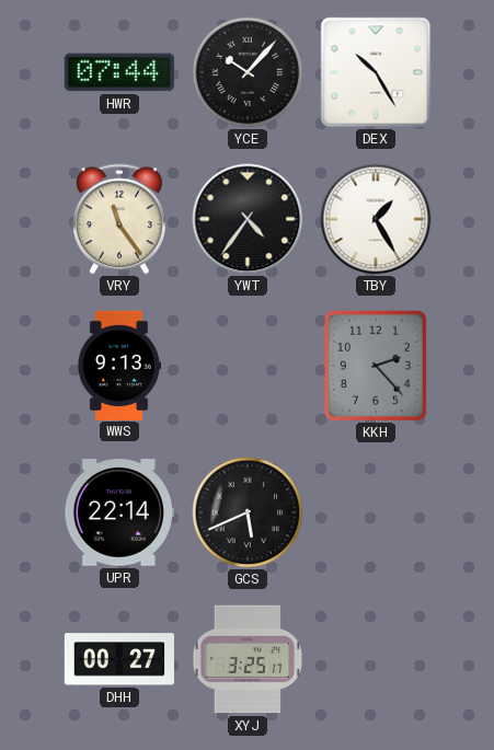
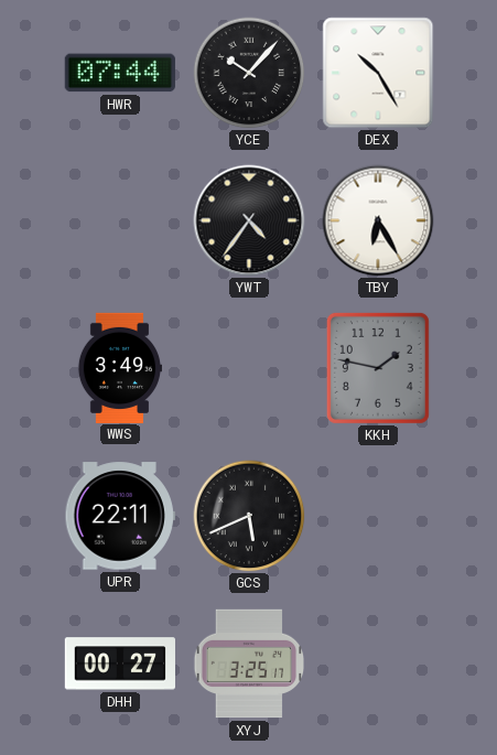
VRY: 11:24 -> none
TBY: 1:25 -> 6:25
WWS: 9:13 -> 3:49
KKH: 2:23 -> 1:47
UPR: 22:14 -> 22:11
